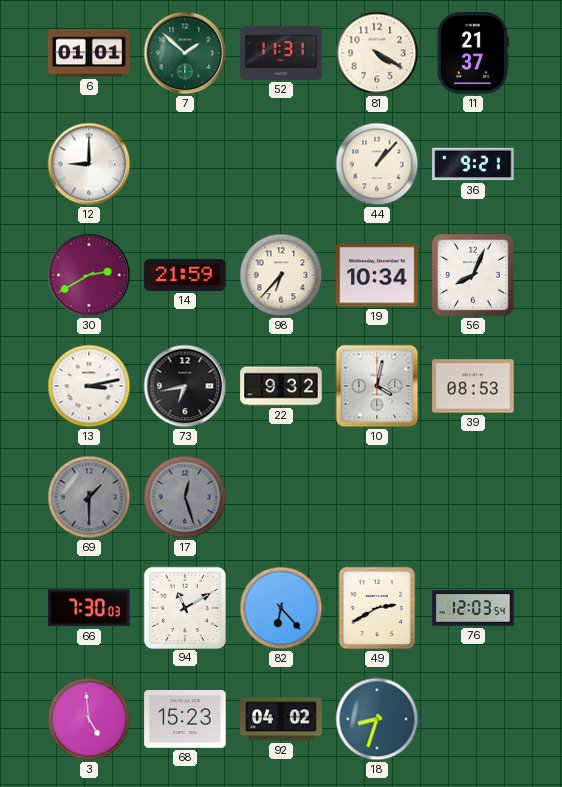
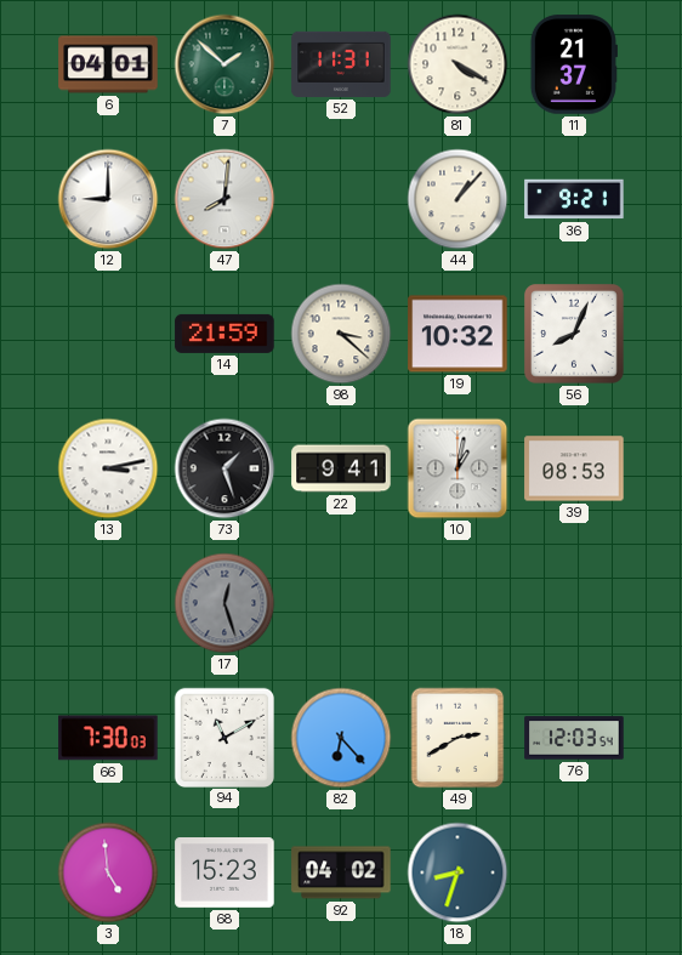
6: 01:01 -> 04:01
47: none -> 8:01
30: 2:40 -> none
98: 6:37 -> 3:22
19: 10:34 -> 10:32
73: 6:43 -> 1:27
22: 9:32 -> 9:41
10: 4:02 -> 1:02
69: 1:30 -> none
